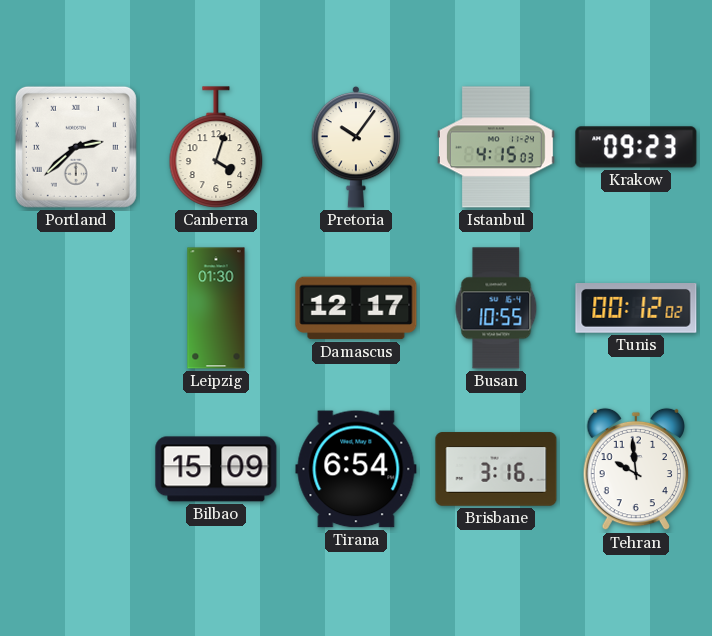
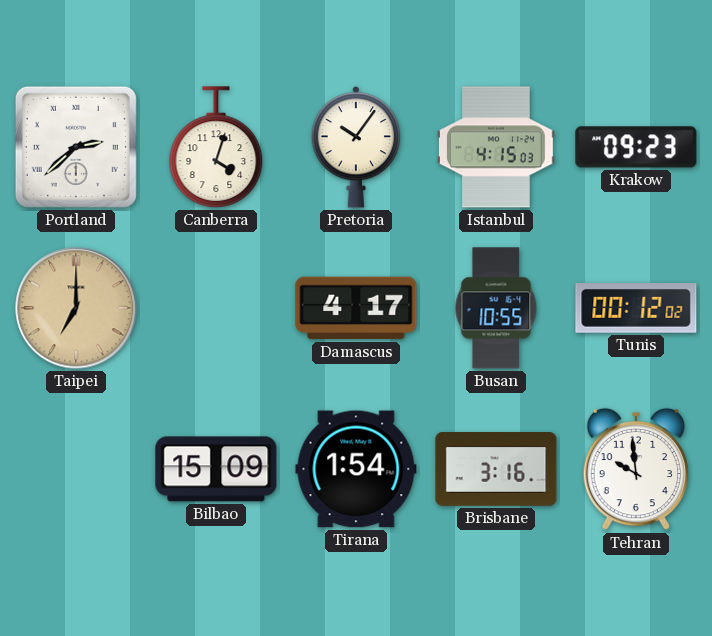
Taipei: none -> 7:00
Leipzig: 01:30 -> none
Damascus: 12:17 -> 4:17
Tirana: 6:54 -> 1:54
